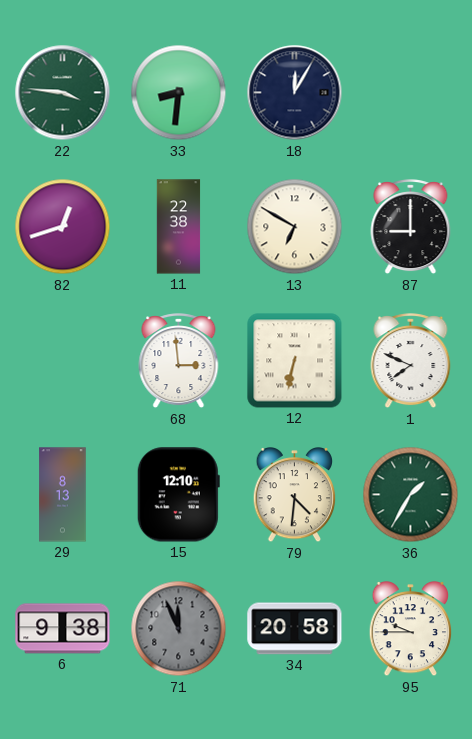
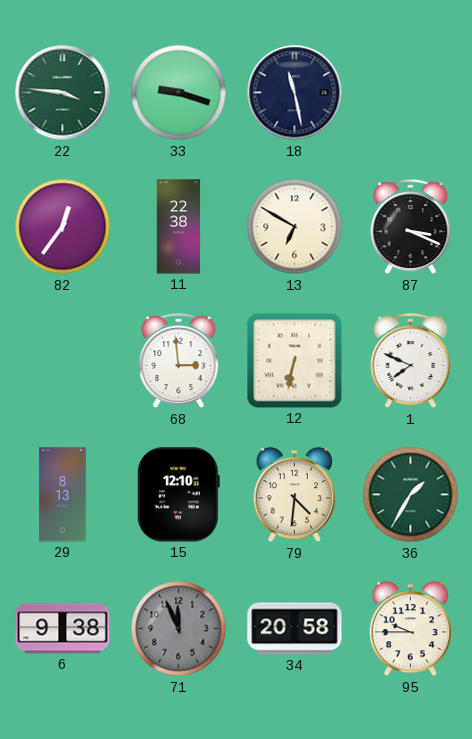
33: 8:31 -> 9:18
18: 12:05 -> 11:28
82: 12:42 -> 12:36
87: 9:00 -> 3:19
